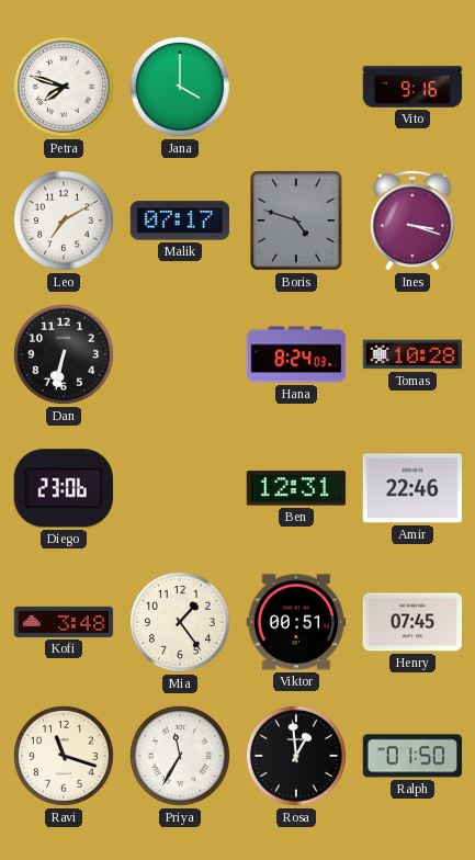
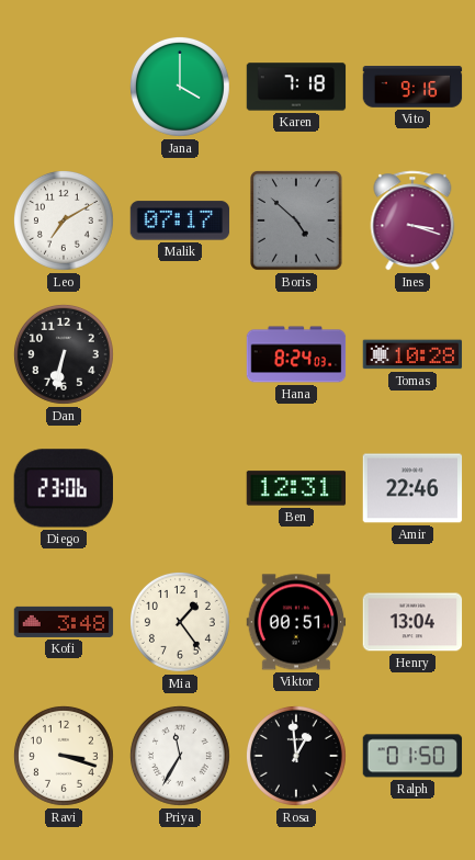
Petra: 7:48 -> none
Karen: none -> 7:18
Boris: 4:48 -> 4:52
Henry: 07:45 -> 13:04
Ravi: 11:18 -> 3:18
